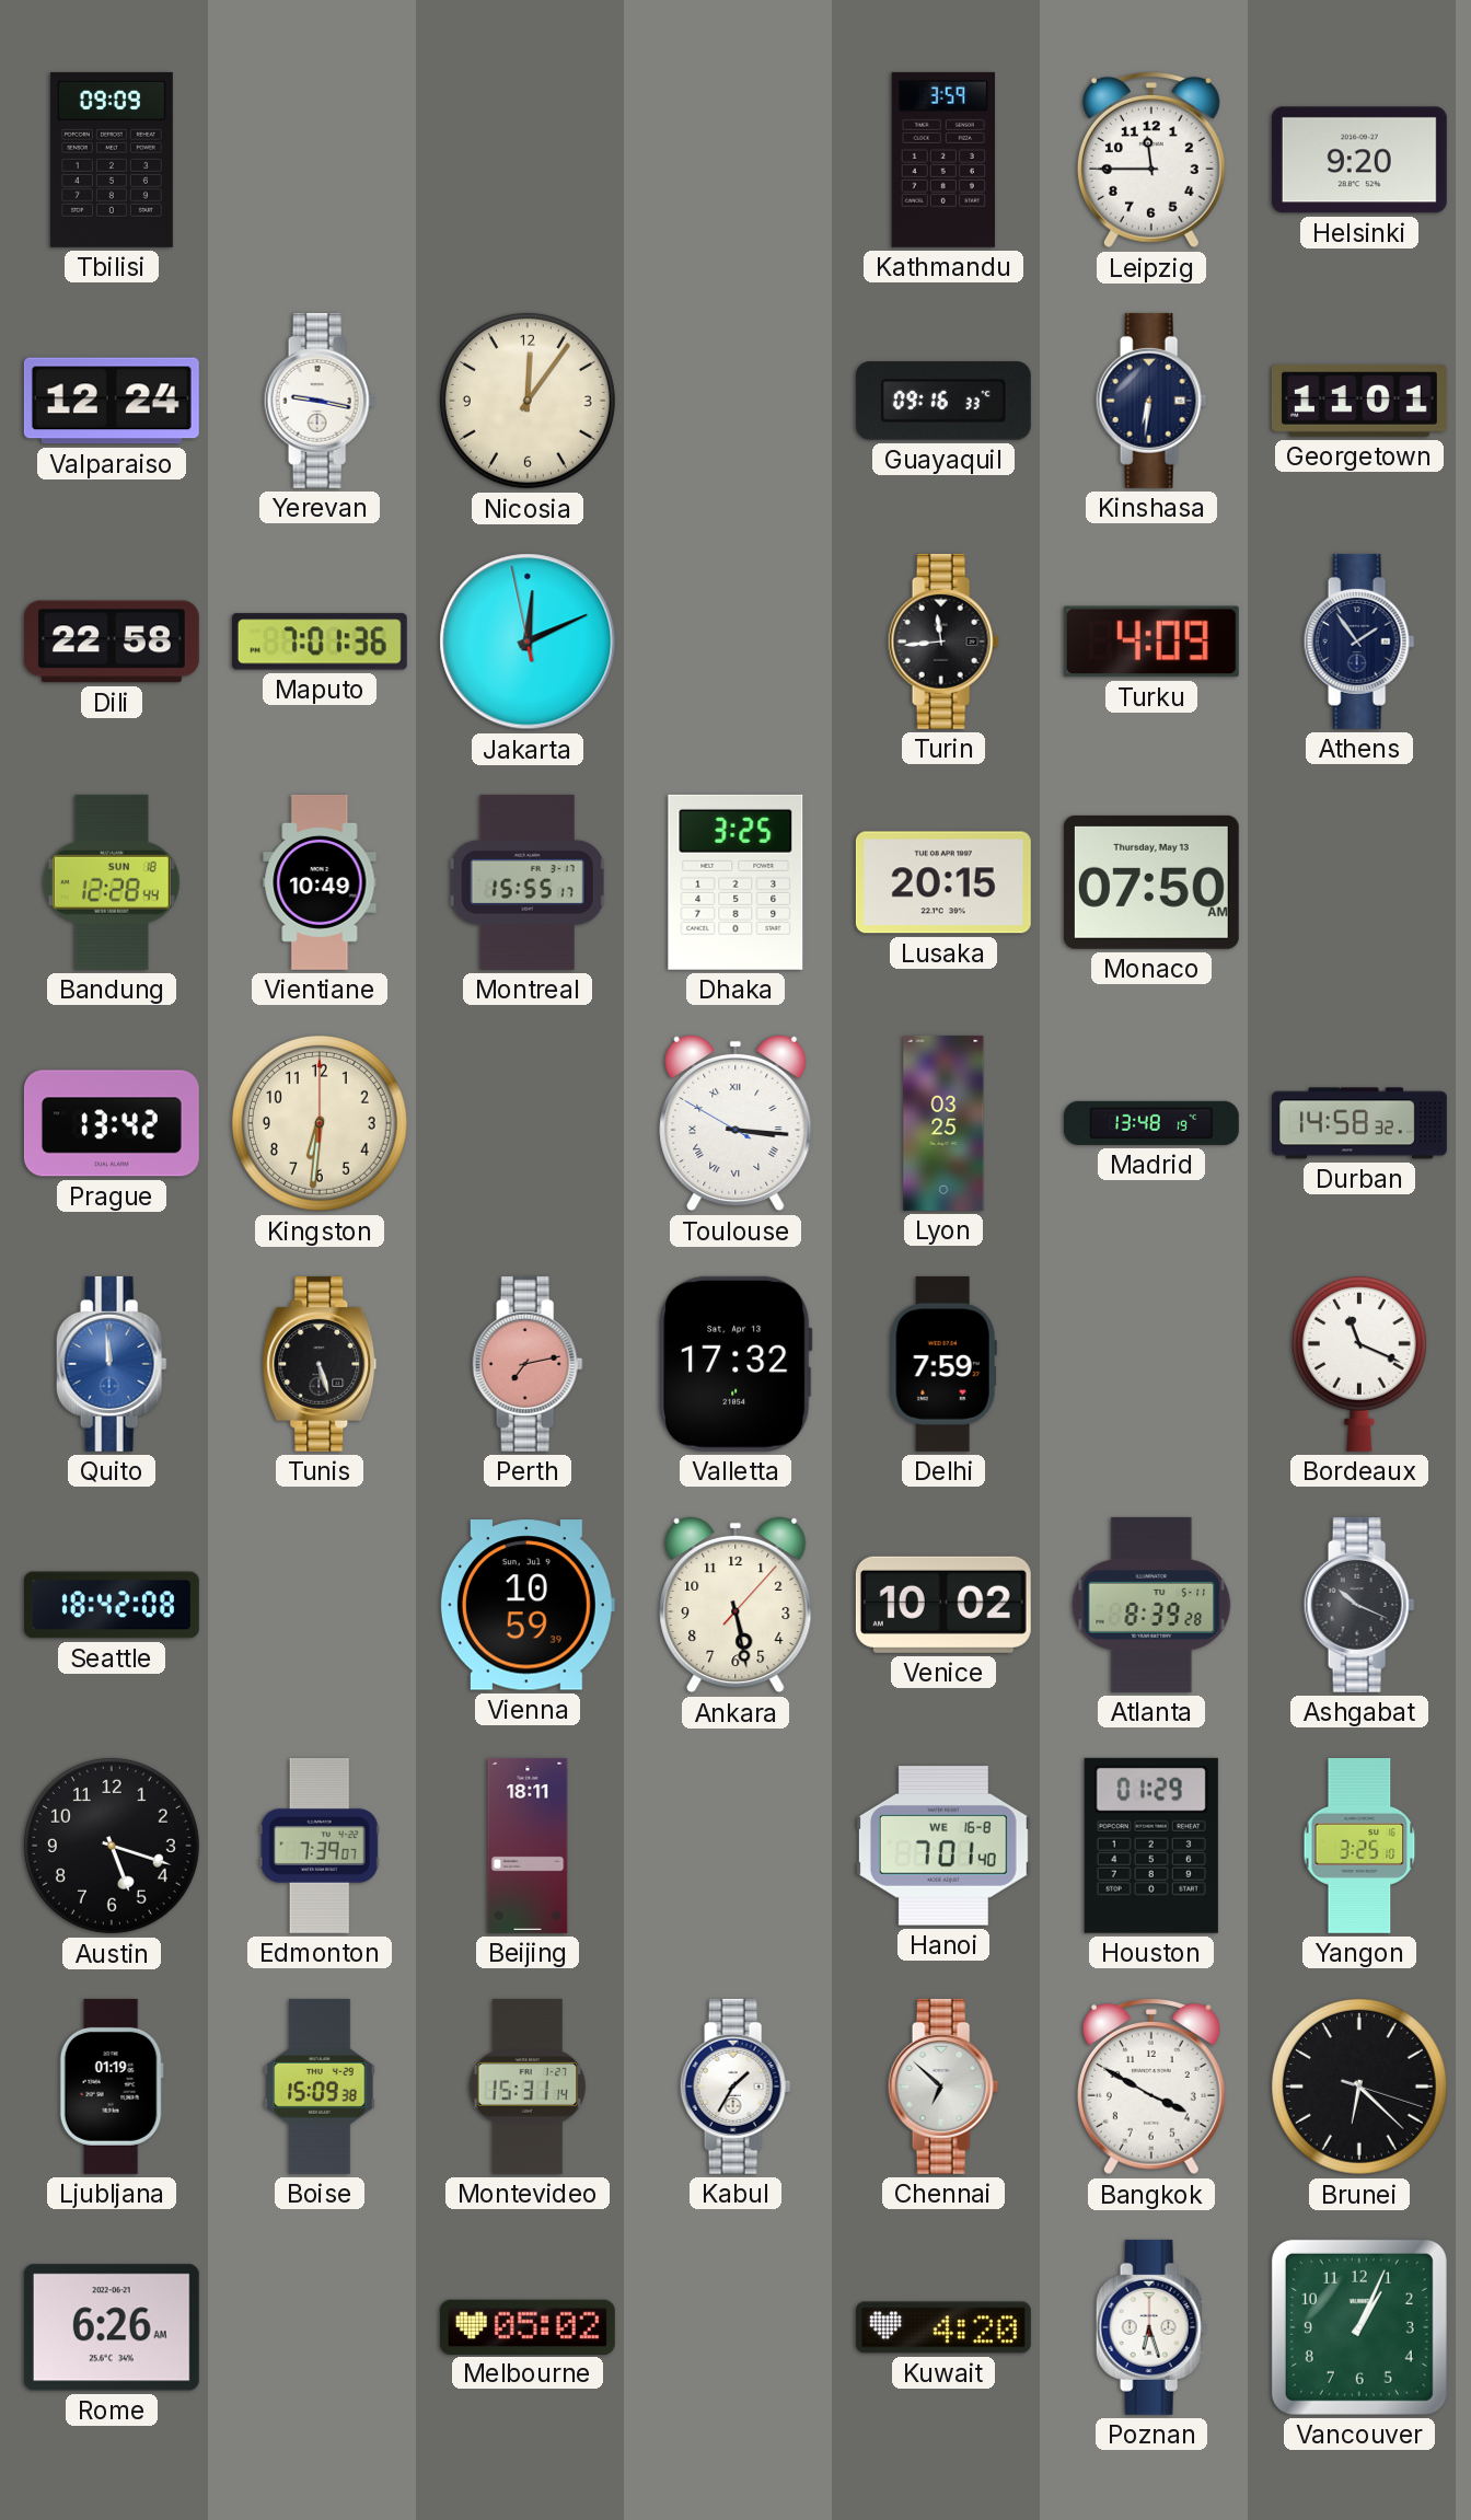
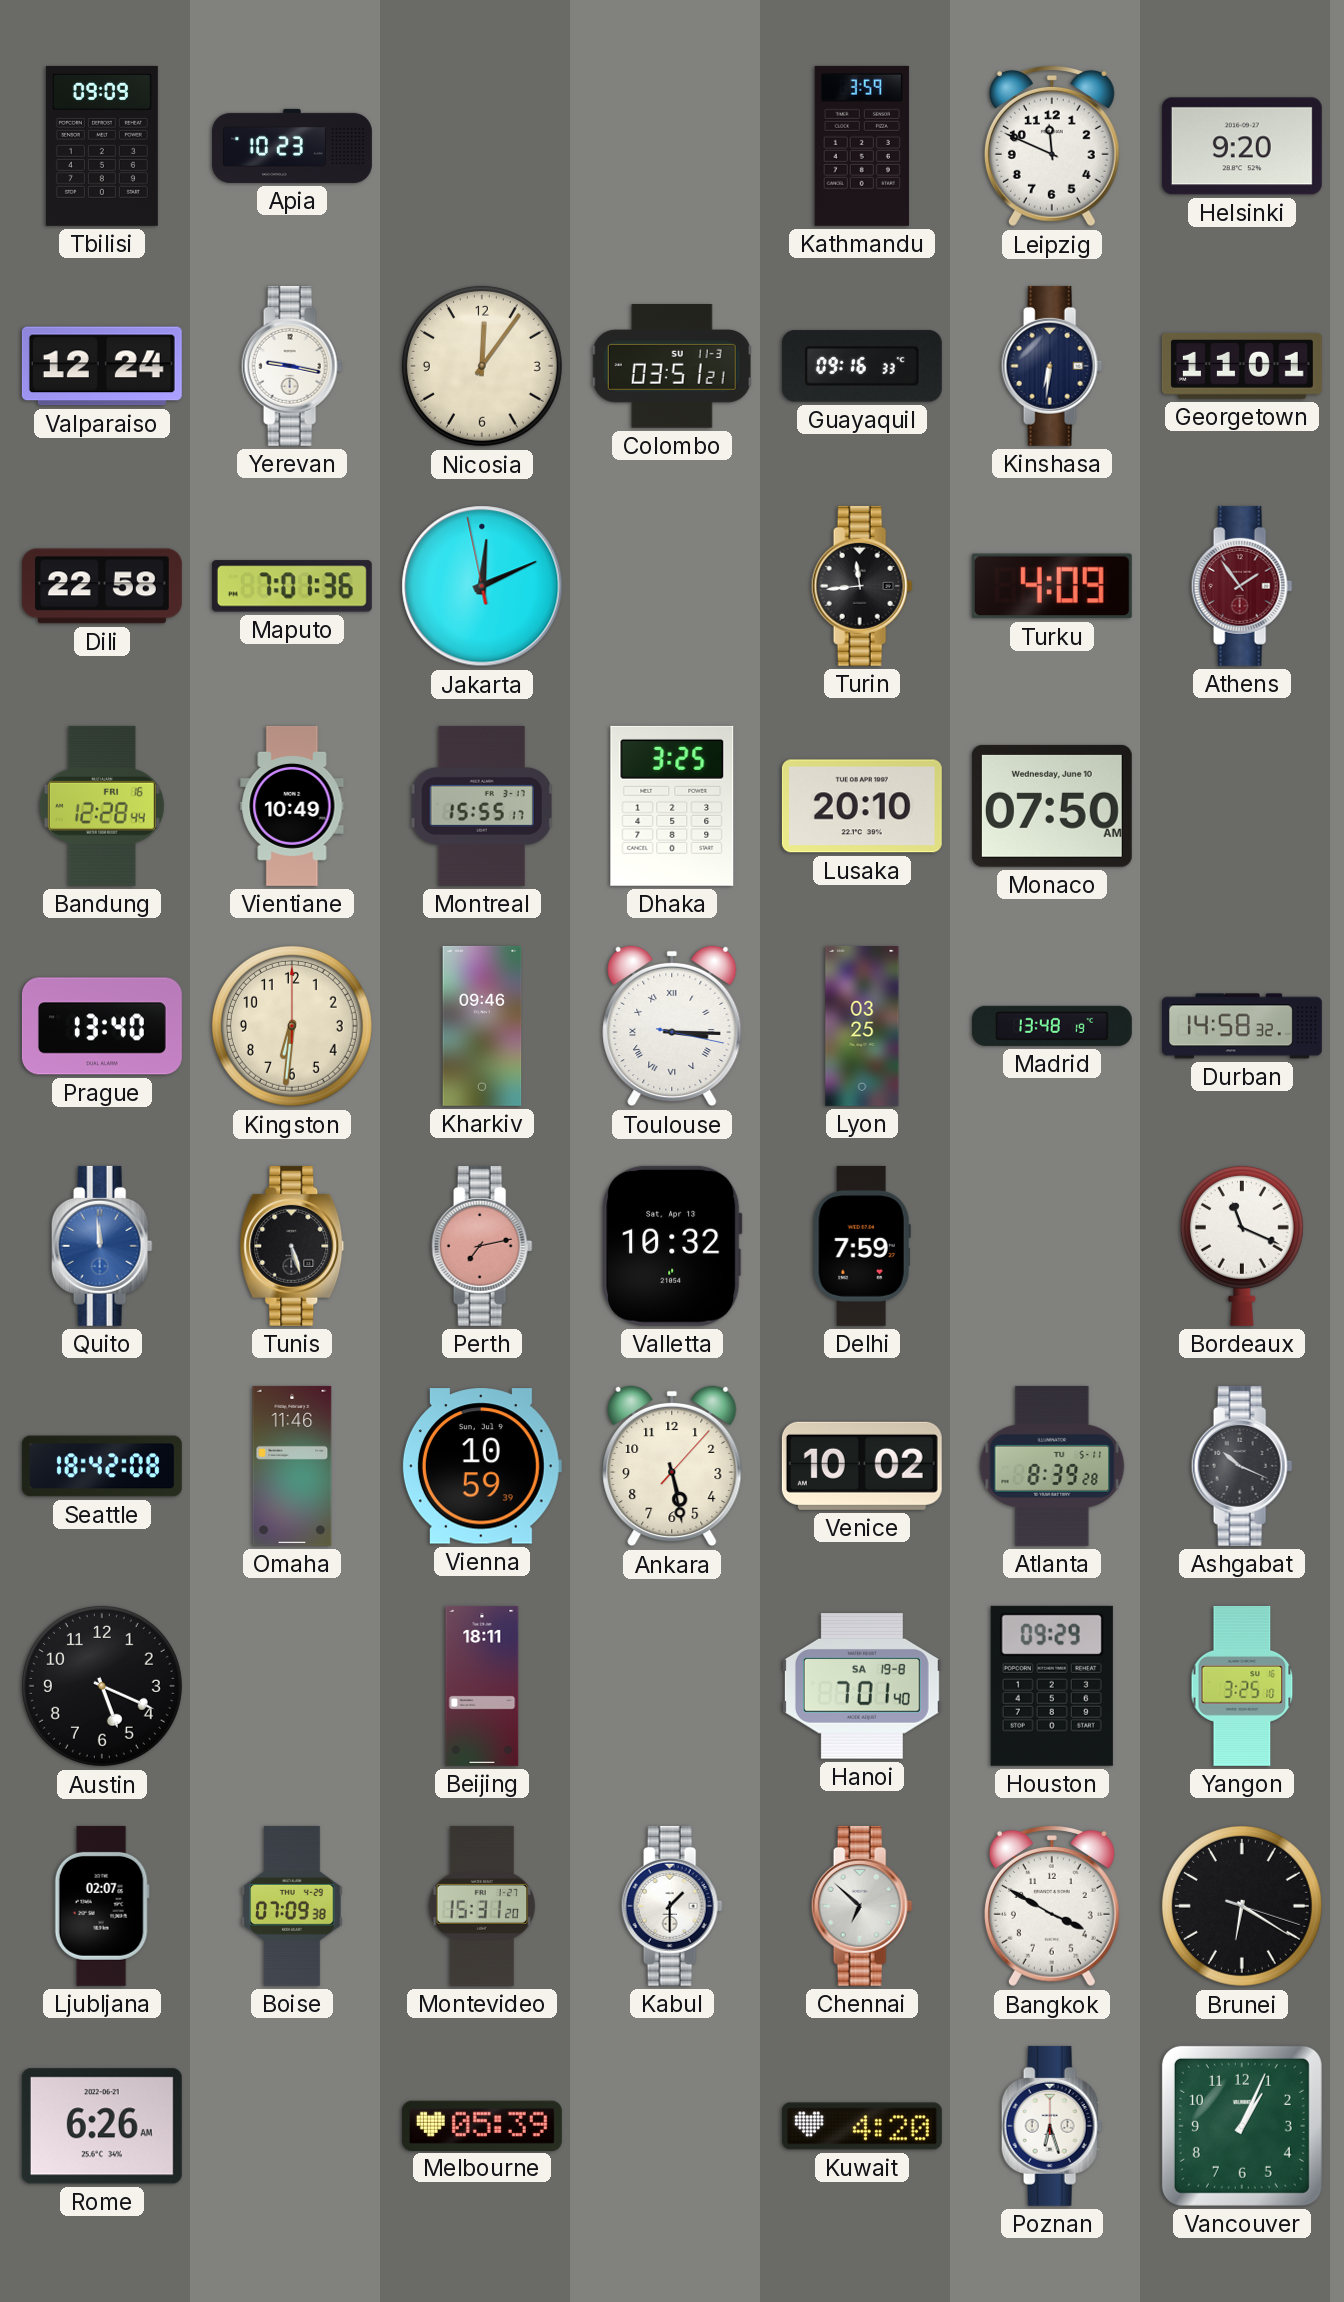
Apia: none -> 10:23
Leipzig: 11:45 -> 11:49
Colombo: none -> 03:51
Athens dial: navy -> burgundy
Bandung date: SUN 18 -> FRI 16
Lusaka: 20:15 -> 20:10
Monaco date: Thursday, May 13 -> Wednesday, June 10
Prague: 13:42 -> 13:40
Kharkiv: none -> 09:46
Toulouse: 3:15:50 -> 3:15:17
Valletta: 17:32 -> 10:32
Omaha: none -> 11:46
Austin: 5:18 -> 5:19
Edmonton: 7:39 -> none
Hanoi date: WE 16-8 -> SA 19-8
Houston: 01:29 -> 09:29
Ljubljana: 01:19 -> 02:07
Boise: 15:09 -> 07:09
Montevideo: 15:31:14 -> 15:31:20
Kabul: 1:35 -> 1:30
Brunei: 6:22 -> 6:20
Melbourne: 05:02 -> 05:39
